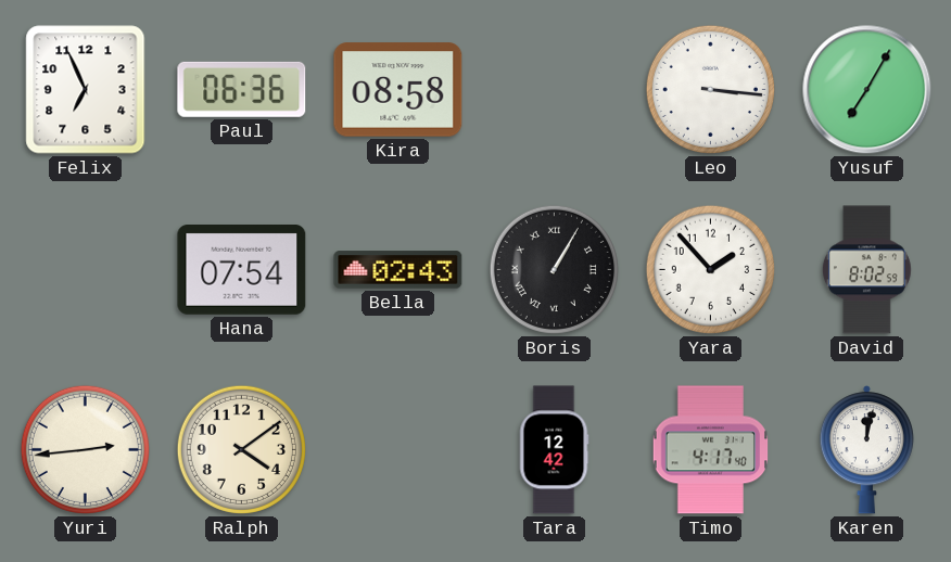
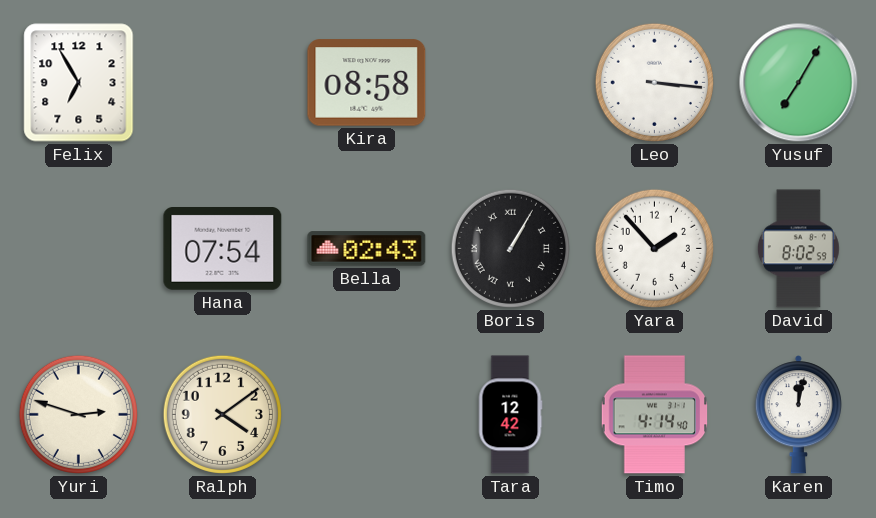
Felix: 6:56 -> 6:55
Paul: 06:36 -> none
Yuri: 2:44 -> 2:48
Timo: 4:17 -> 4:14
